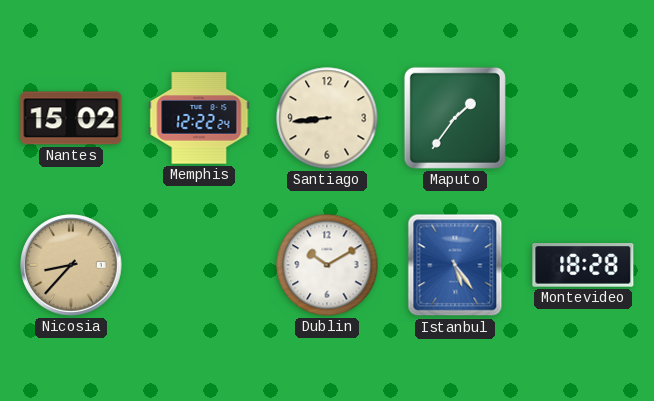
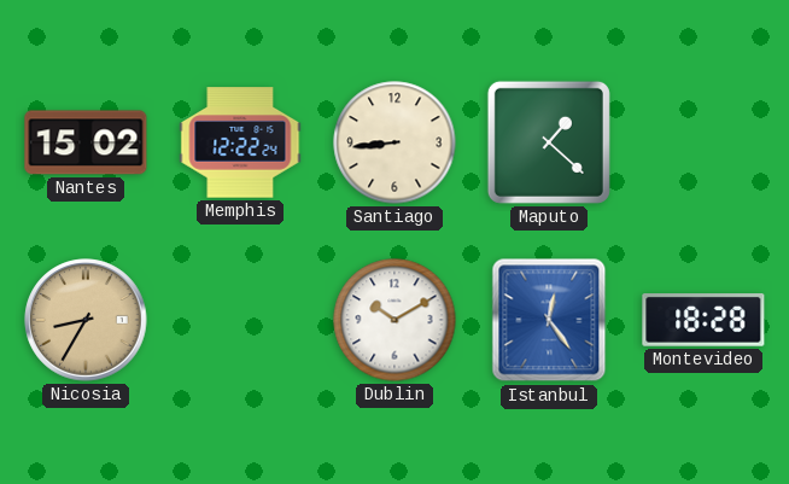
Maputo: 1:36 -> 1:22
Nicosia: 8:37 -> 8:35
Istanbul: 5:24 -> 12:24
